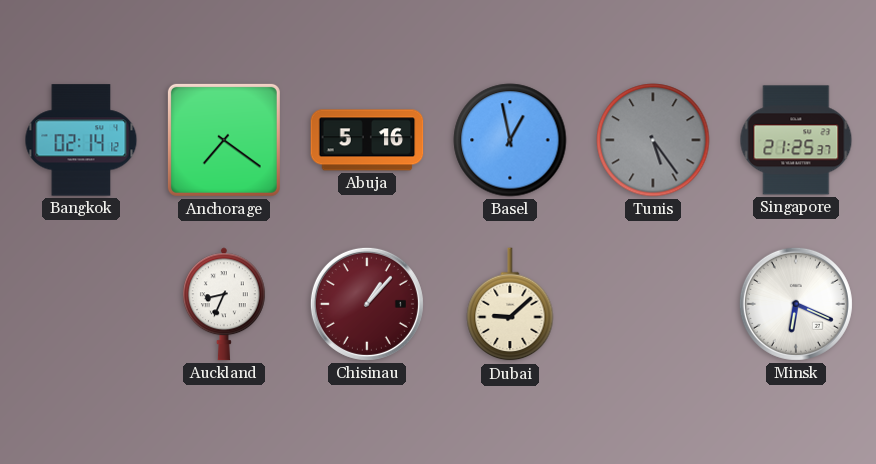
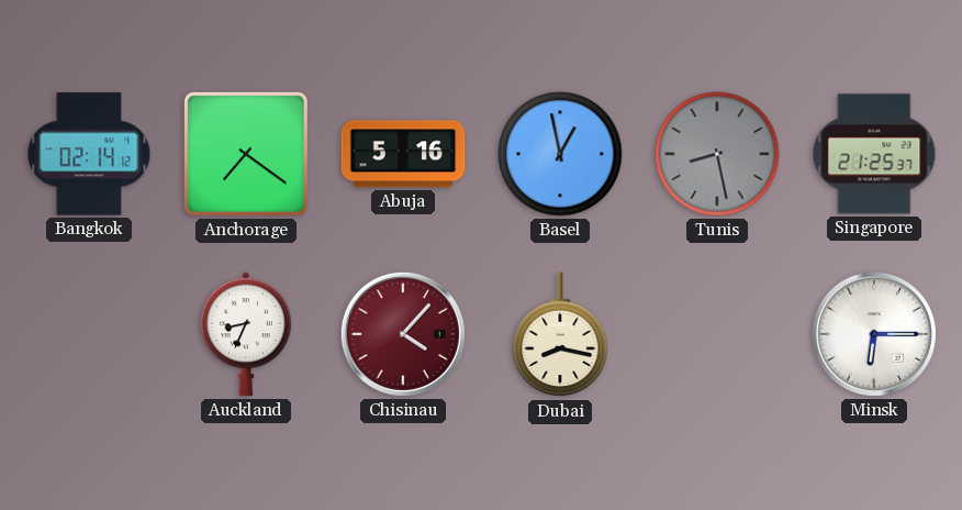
Tunis: 5:24 -> 8:28
Chisinau: 1:07 -> 4:07
Dubai: 9:08 -> 8:17
Minsk: 6:19 -> 6:15
